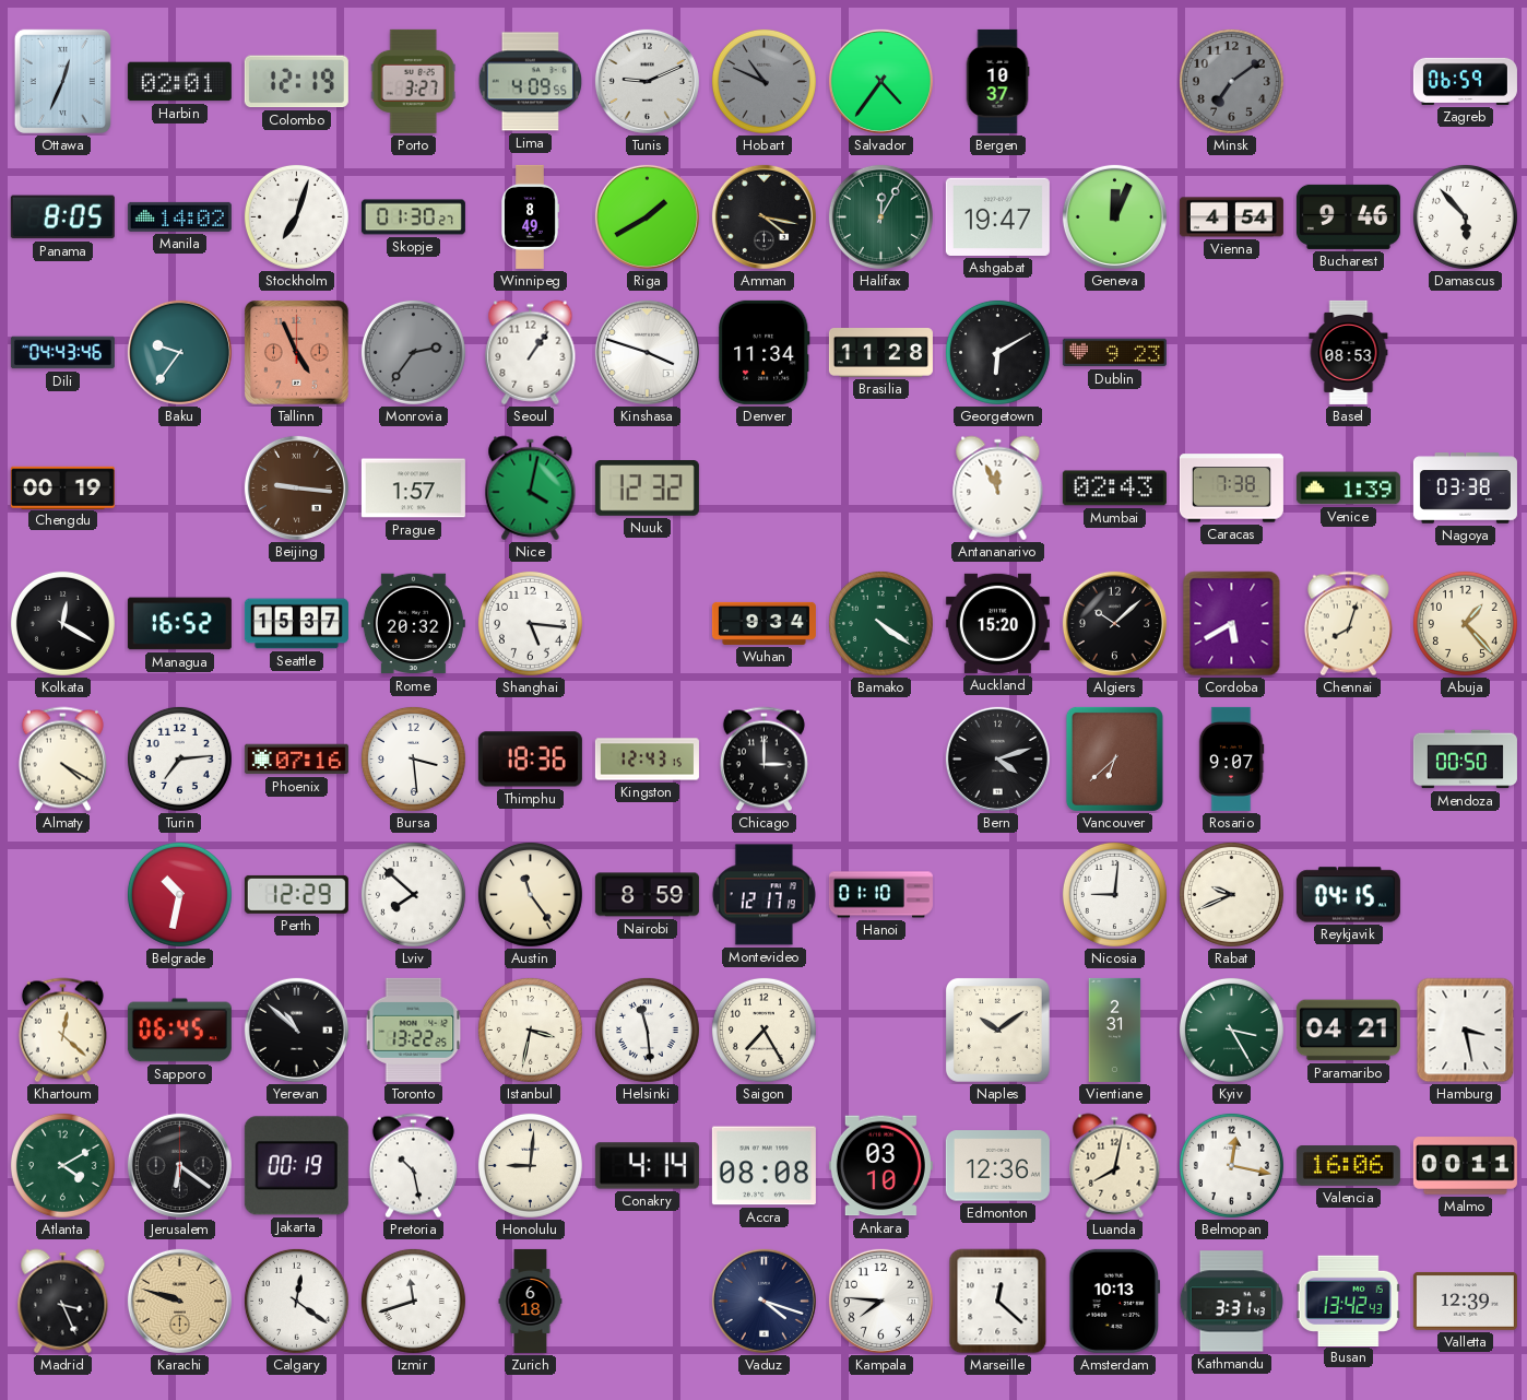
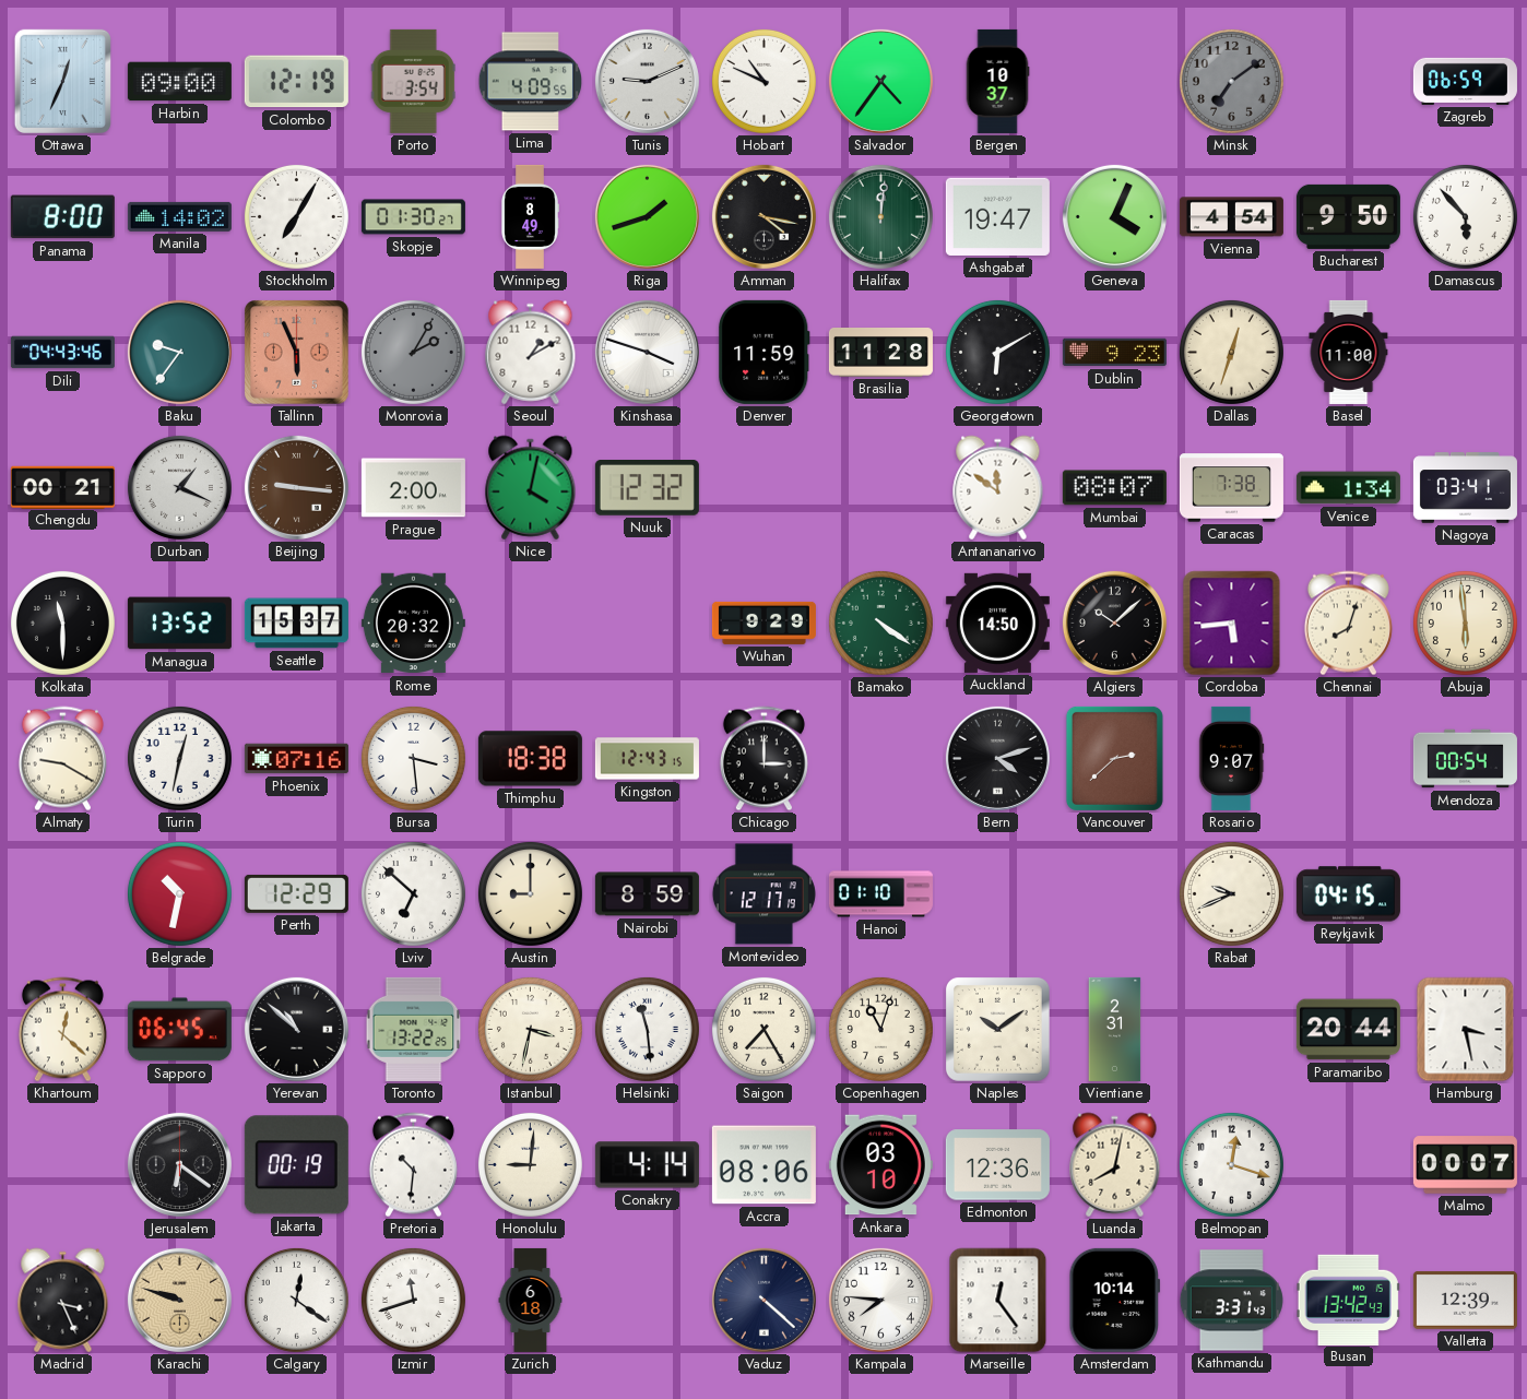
Harbin: 02:01 -> 09:00
Porto: 3:27 -> 3:54
Hobart dial: grey -> white
Panama: 8:05 -> 8:00
Stockholm: 7:03 -> 7:05
Riga: 1:40 -> 1:42
Halifax: 12:05 -> 12:01
Geneva: 12:04 -> 4:04
Bucharest: 9:46 -> 9:50
Tallinn: 4:56 -> 5:56
Monrovia: 2:36 -> 2:05
Seoul: 1:06 -> 1:10
Denver: 11:34 -> 11:59
Dallas: none -> 12:33
Basel: 08:53 -> 11:00
Chengdu: 00:19 -> 00:21
Durban: none -> 1:19
Prague: 1:57 -> 2:00
Antananarivo: 11:56 -> 11:51
Mumbai: 02:43 -> 08:07
Venice: 1:39 -> 1:34
Nagoya: 03:38 -> 03:41
Kolkata: 12:20 -> 11:30
Managua: 16:52 -> 13:52
Shanghai: 5:16 -> none
Wuhan: 9:34 -> 9:29
Auckland: 15:20 -> 14:50
Cordoba: 5:40 -> 5:44
Abuja: 1:23 -> 5:59
Almaty: 4:20 -> 9:20
Turin: 7:14 -> 12:32
Thimphu: 18:36 -> 18:38
Vancouver: 6:38 -> 2:38
Mendoza: 00:50 -> 00:54
Lviv: 7:52 -> 6:52
Austin: 11:24 -> 9:00
Nicosia: 9:01 -> none
Copenhagen: none -> 11:03
Kyiv: 3:25 -> none
Paramaribo: 04:21 -> 20:44
Atlanta: 4:10 -> none
Pretoria: 10:28 -> 10:31
Accra: 08:08 -> 08:06
Belmopan: 12:17 -> 12:18
Valencia: 16:06 -> none
Malmo: 00:11 -> 00:07
Vaduz: 4:18 -> 4:22
Marseille: 12:22 -> 12:24
Amsterdam: 10:13 -> 10:14
